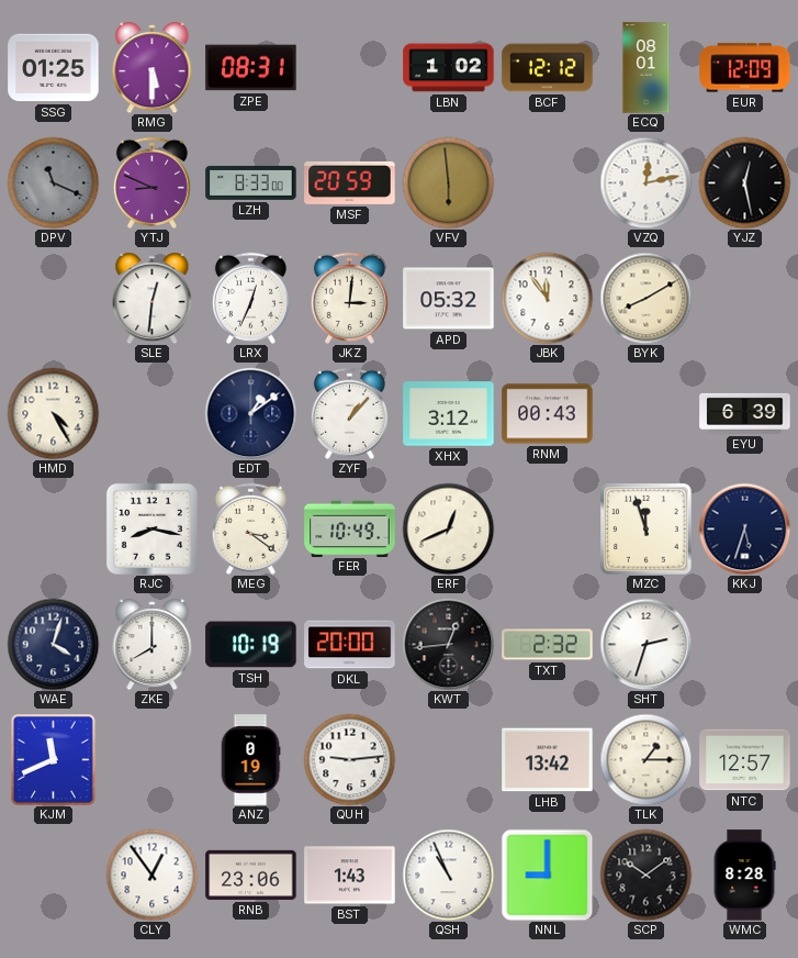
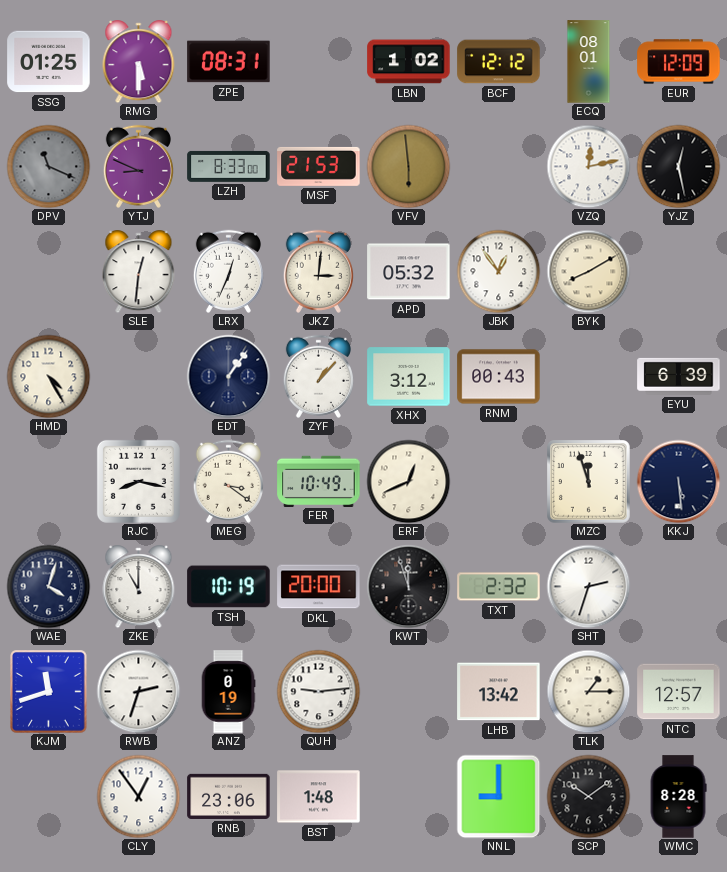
MSF: 20:59 -> 21:53
JBK: 11:54 -> 12:54
EDT: 1:09 -> 1:06
KKJ: 5:33 -> 5:29
ZKE: 8:00 -> 11:00
KWT: 12:44 -> 11:57
KJM: 11:41 -> 11:42
RWB: none -> 2:33
BST: 1:43 -> 1:48
QSH: 10:56 -> none
